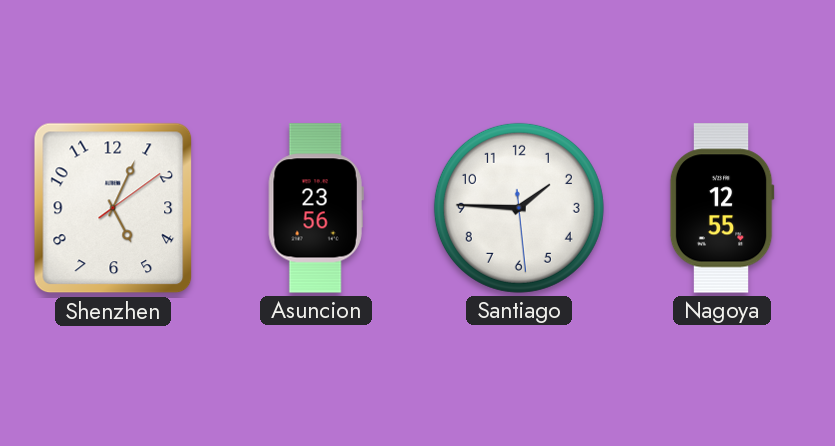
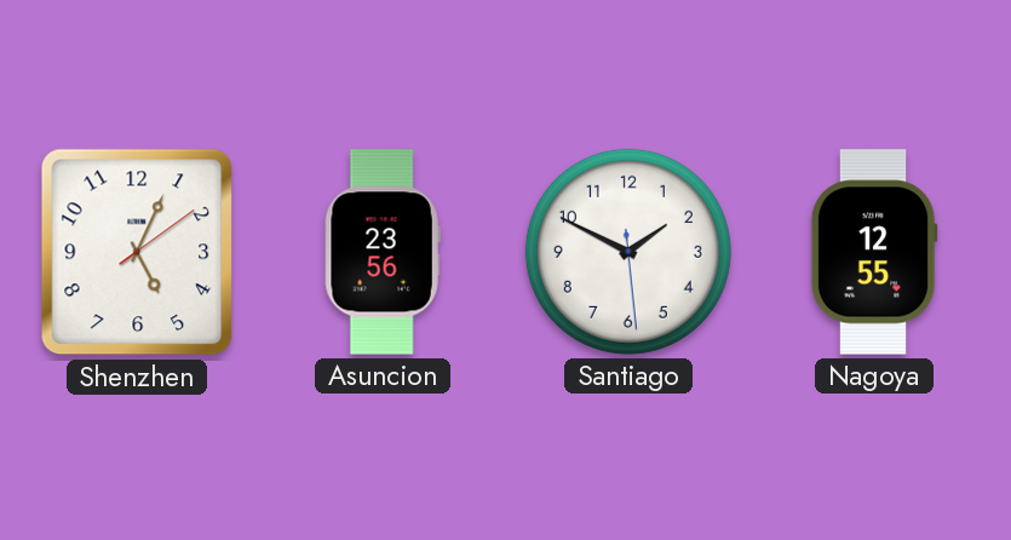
Santiago: 1:45 -> 1:49
